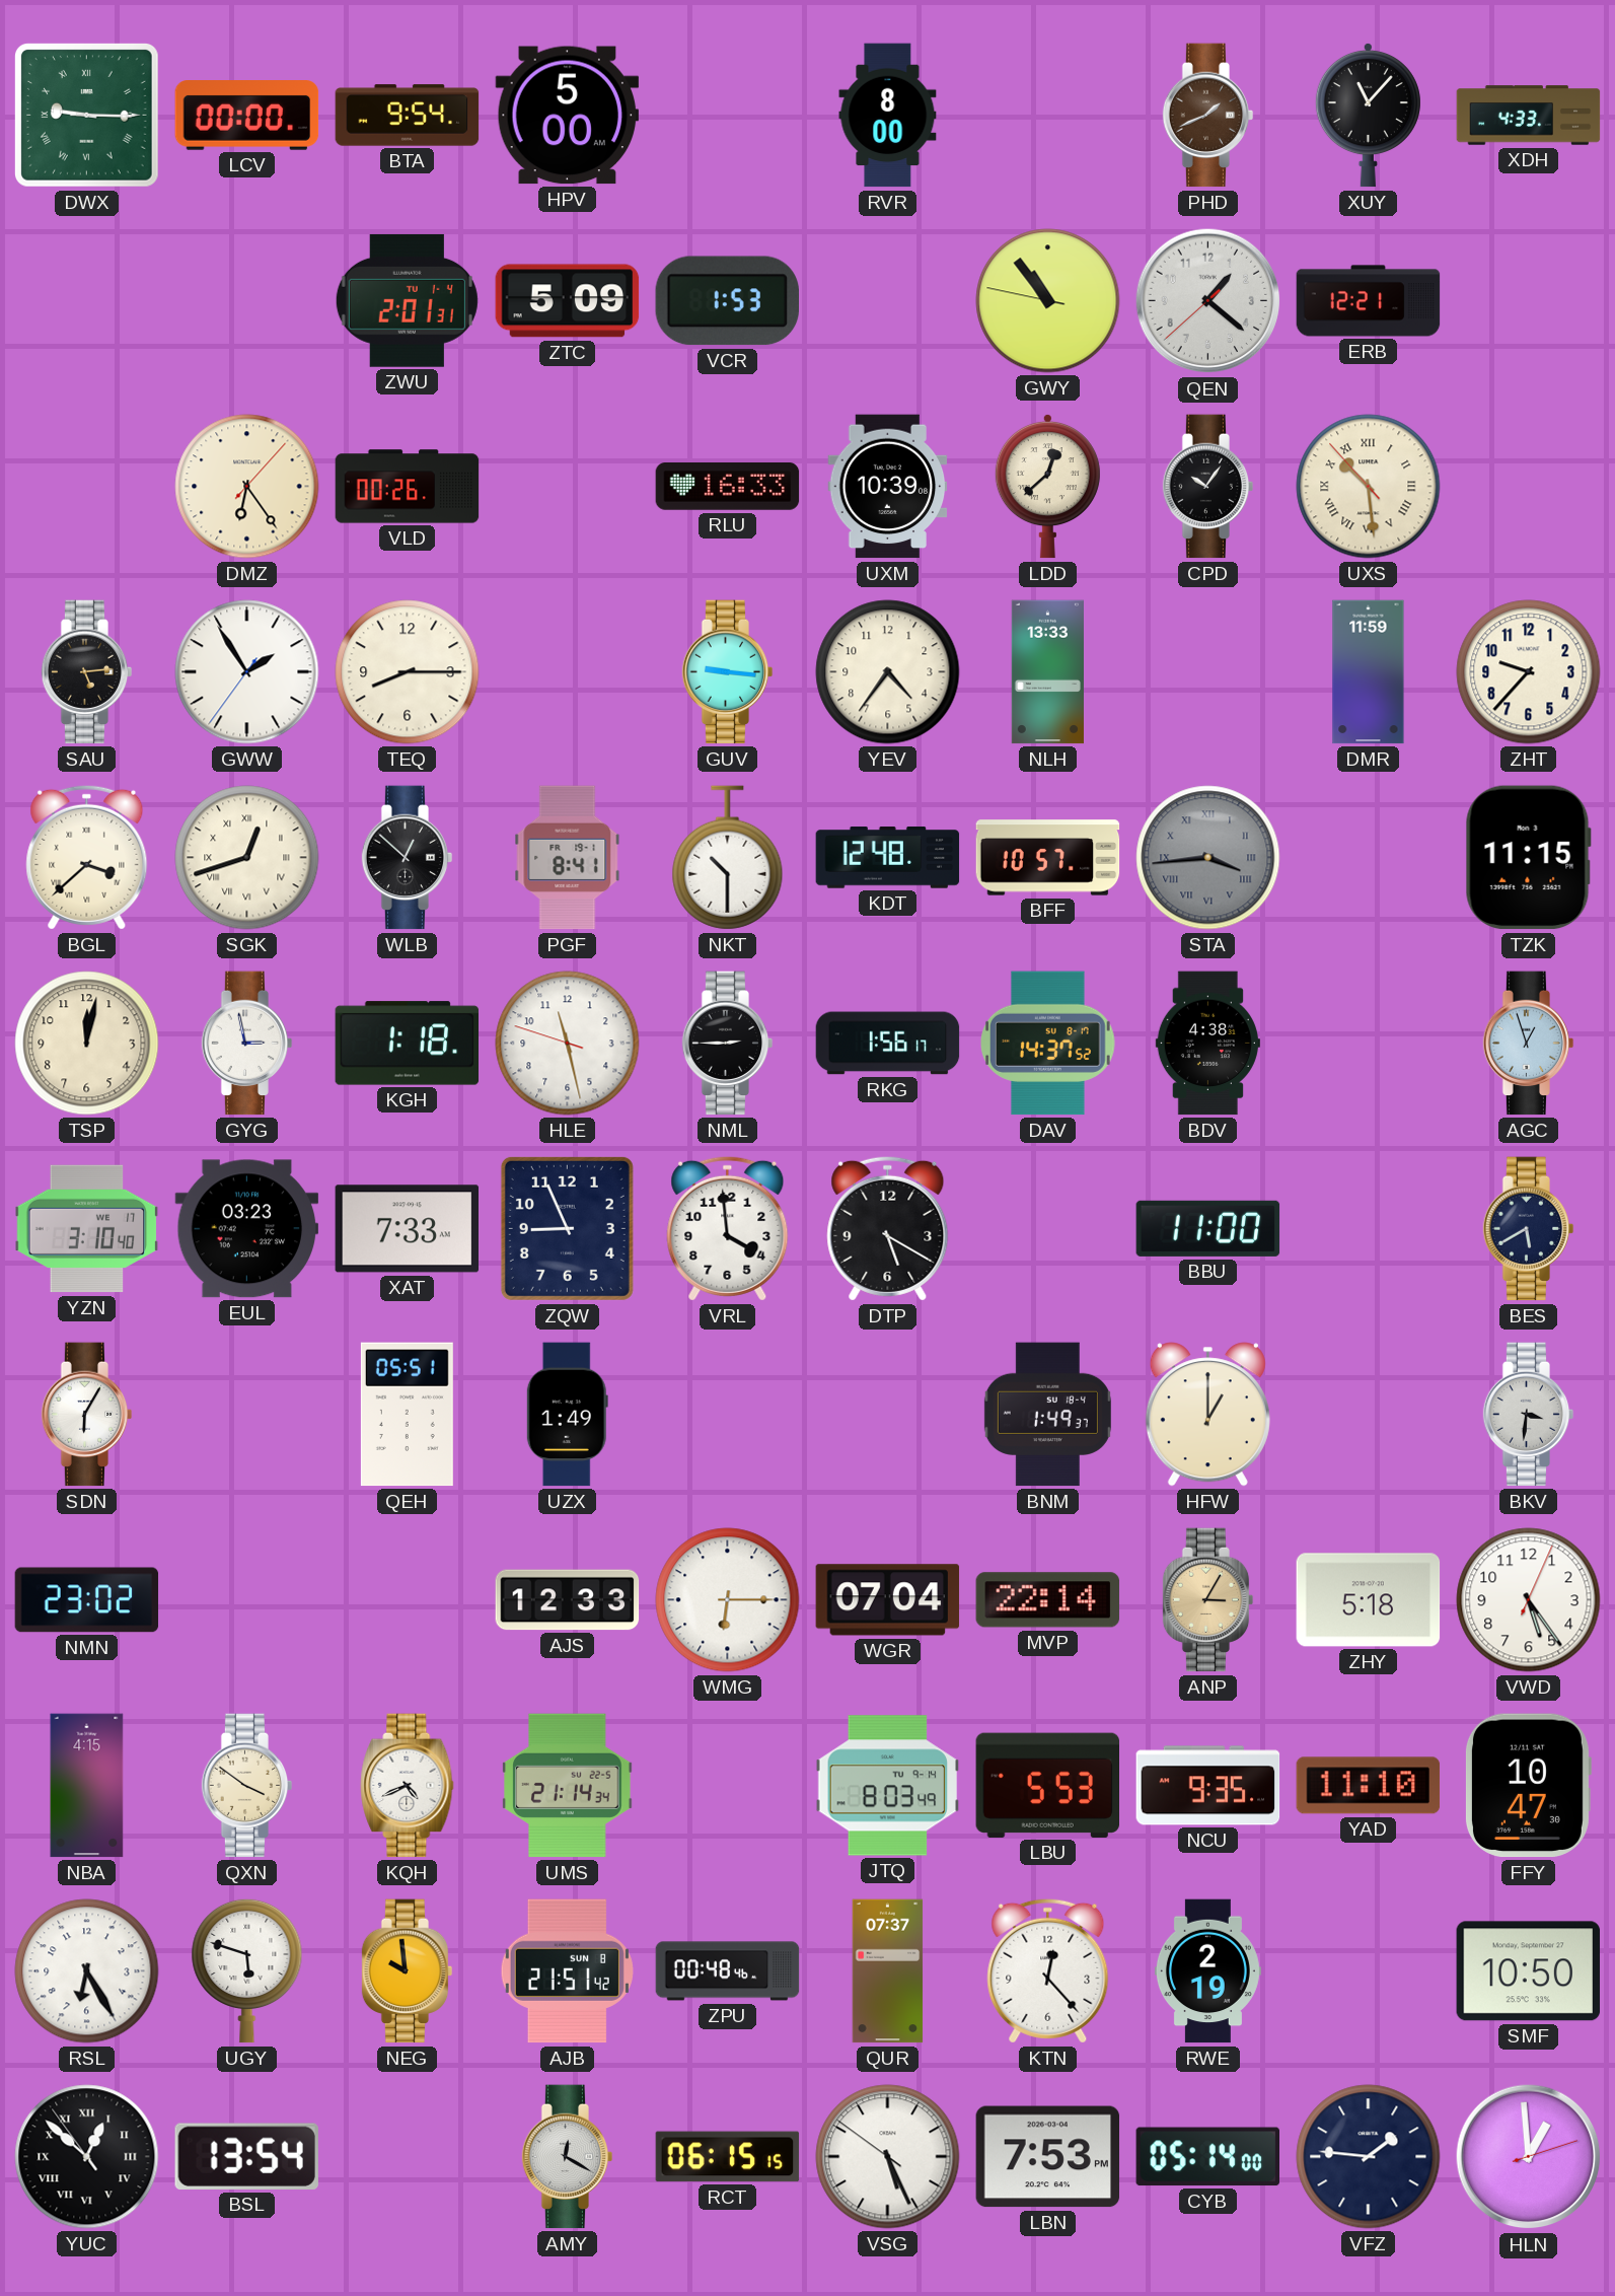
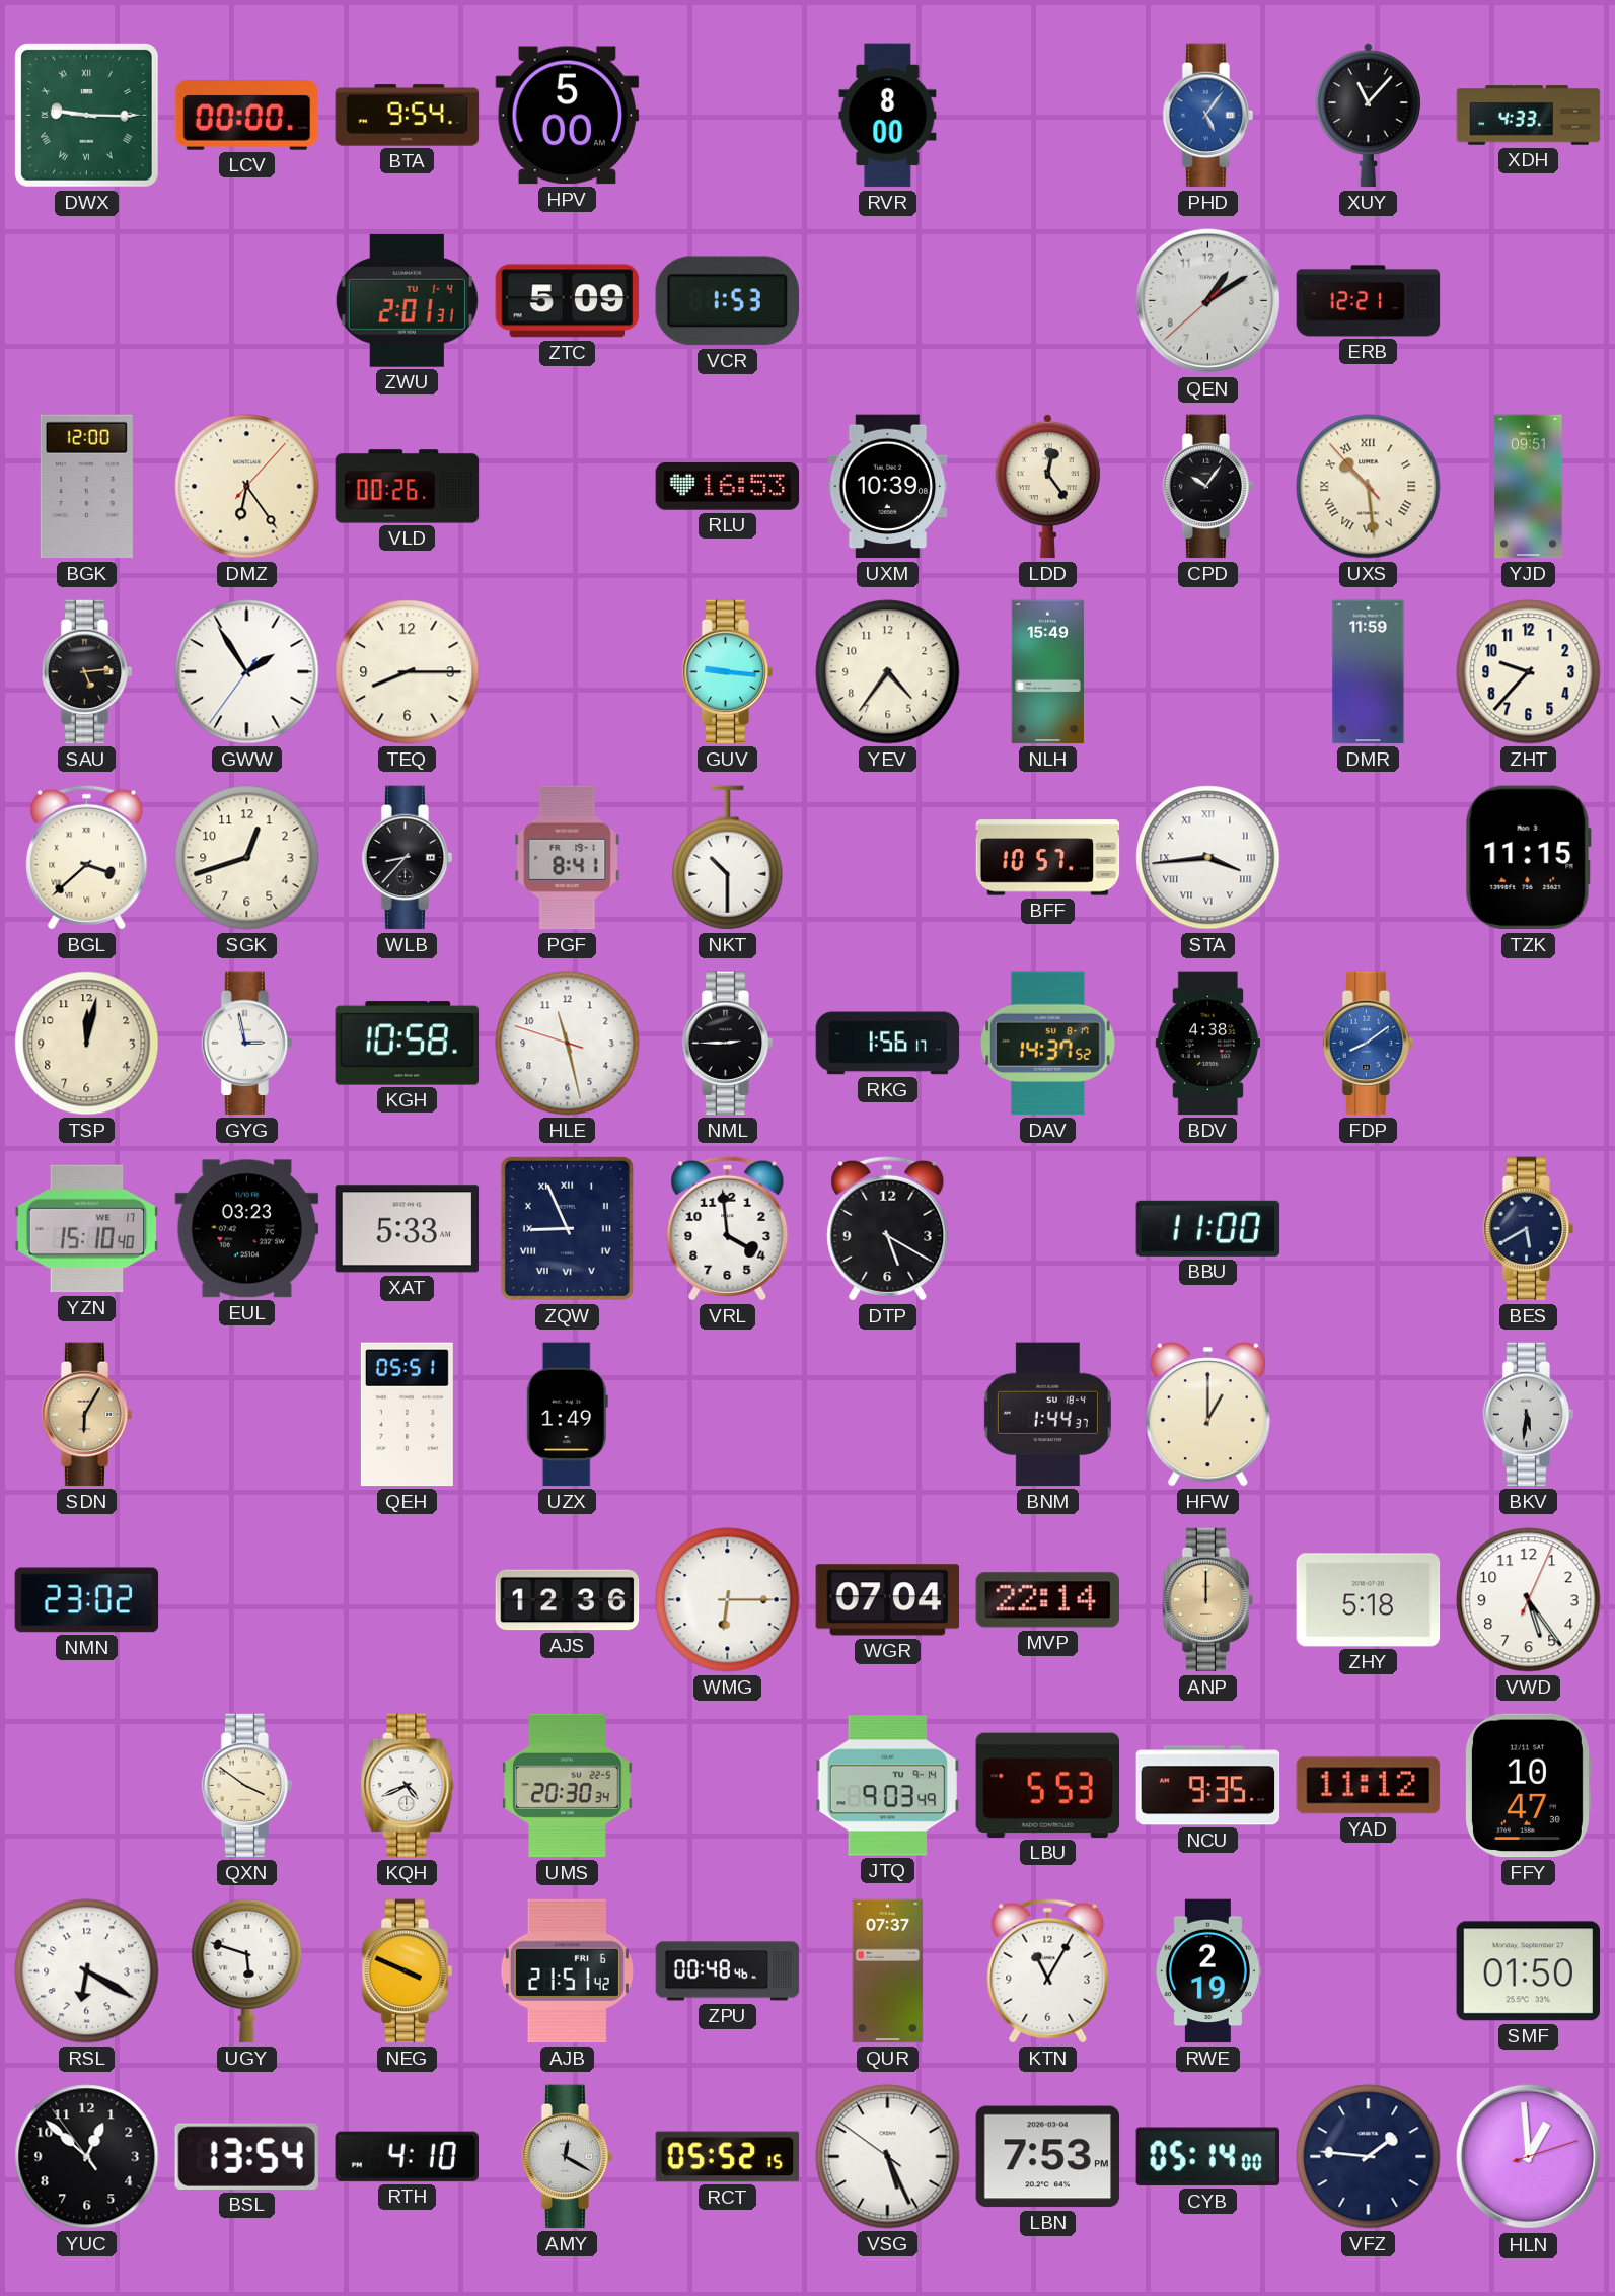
PHD: 1:41 -> 5:06
PHD dial: brown -> blue
GWY: 10:53 -> none
QEN: 1:21 -> 1:09
BGK: none -> 12:00
RLU: 16:33 -> 16:53
LDD: 12:38 -> 12:24
YJD: none -> 09:51
NLH: 13:33 -> 15:49
SGK numerals: Roman -> Arabic
WLB: 12:52 -> 8:37
KDT: 12:48 -> none
STA dial: grey -> white
KGH: 1:18 -> 10:58
FDP: none -> 8:09
AGC: 12:57 -> none
YZN: 3:10 -> 15:10
XAT: 7:33 -> 5:33
ZQW numerals: Arabic -> Roman
SDN dial: white -> champagne
BNM: 1:49 -> 1:44
BKV: 3:31 -> 5:31
AJS: 12:33 -> 12:36
ANP: 3:05 -> 12:00
NBA: 4:15 -> none
UMS: 21:14 -> 20:30
JTQ: 8:03 -> 9:03
YAD: 11:10 -> 11:12
RSL: 6:25 -> 6:20
NEG: 9:59 -> 3:49
AJB date: SUN 8 -> FRI 6
KTN: 12:23 -> 11:05
SMF: 10:50 -> 01:50
YUC numerals: Roman -> Arabic
RTH: none -> 4:10
RCT: 06:15 -> 05:52
